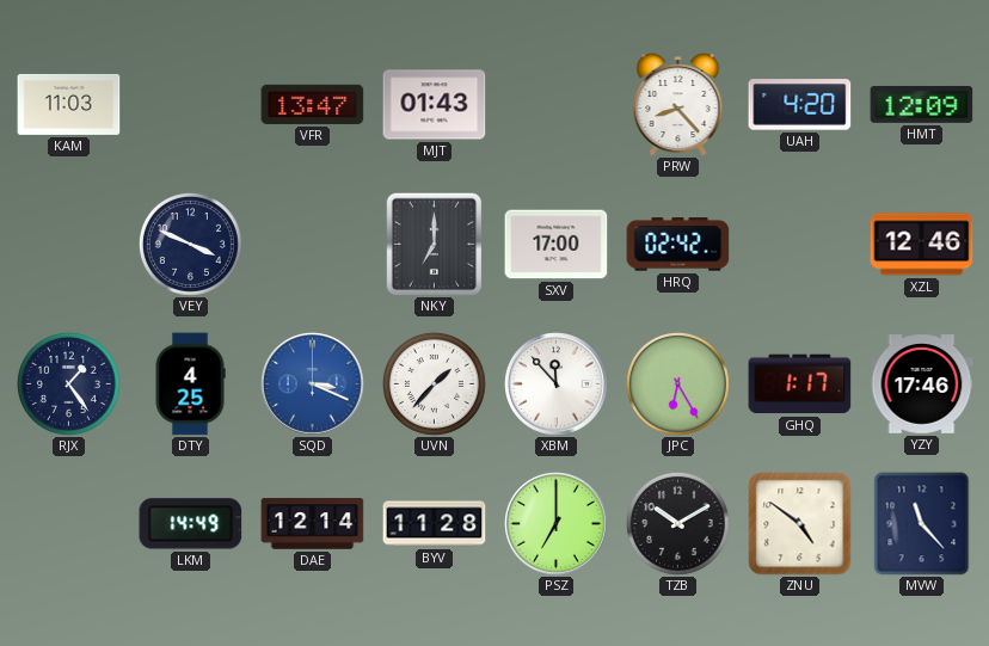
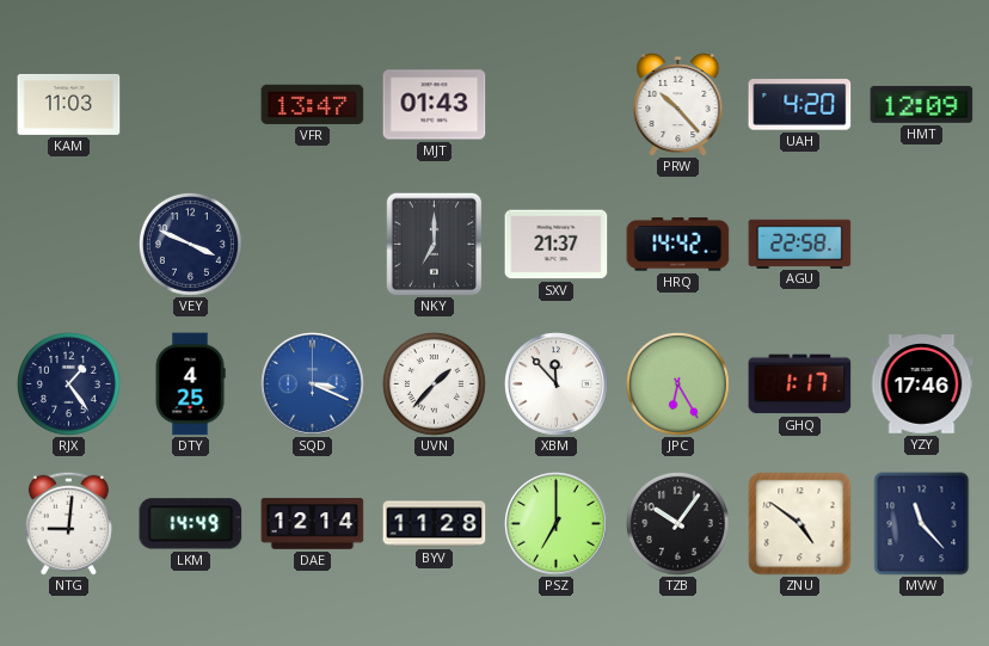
PRW: 8:23 -> 10:23
SXV: 17:00 -> 21:37
HRQ: 02:42 -> 14:42
AGU: none -> 22:58
XZL: 12:46 -> none
NTG: none -> 9:01
TZB: 10:10 -> 10:06
